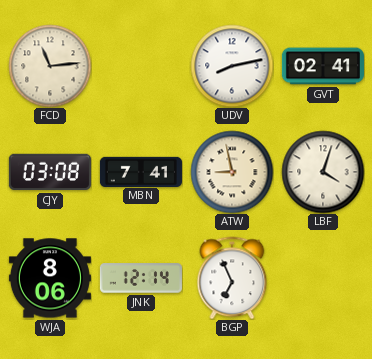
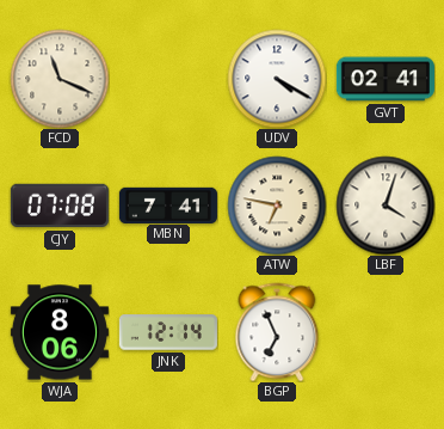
FCD: 11:14 -> 11:19
UDV: 8:13 -> 4:20
CJY: 03:08 -> 07:08
ATW: 8:58 -> 6:47
